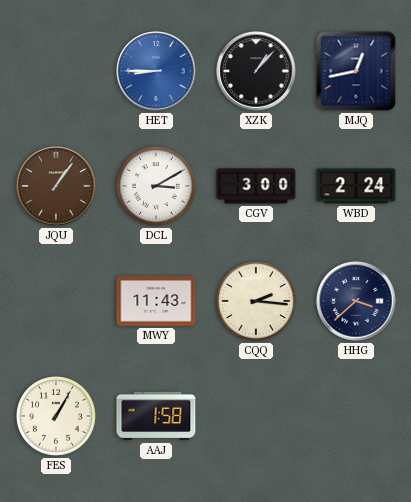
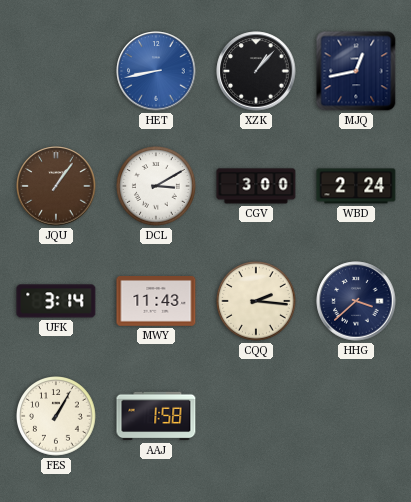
HET: 8:45 -> 8:43
UFK: none -> 3:14
